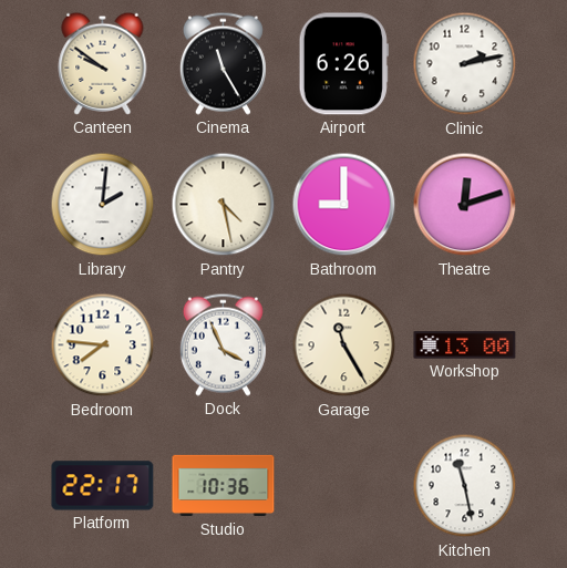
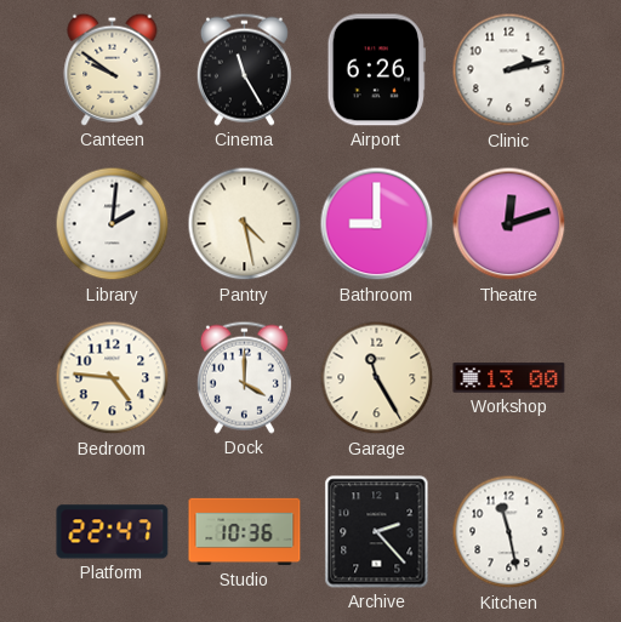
Bedroom: 7:46 -> 4:46
Dock: 3:56 -> 4:00
Platform: 22:17 -> 22:47
Archive: none -> 2:23
